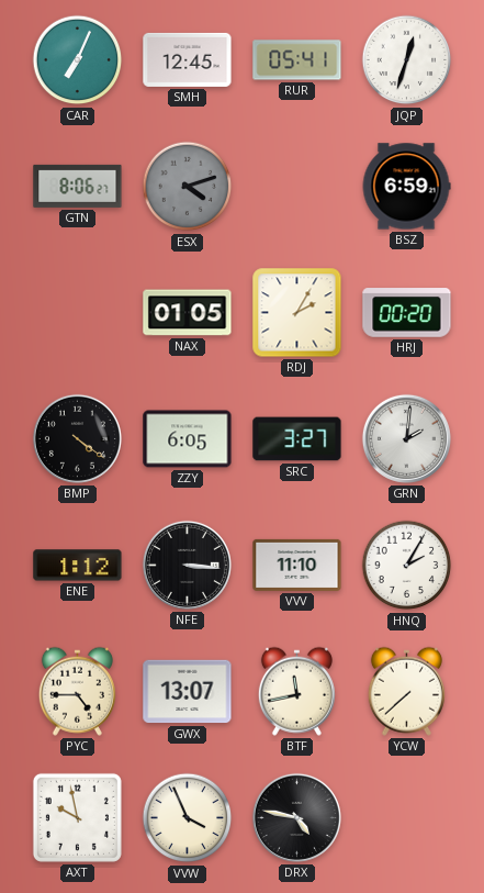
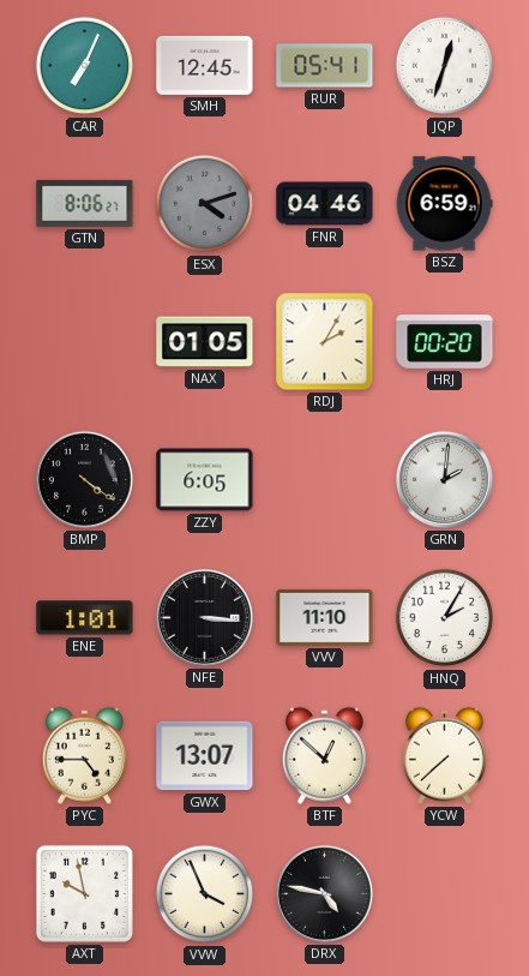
FNR: none -> 04:46
SRC: 3:27 -> none
ENE: 1:12 -> 1:01
BTF: 11:43 -> 12:52
